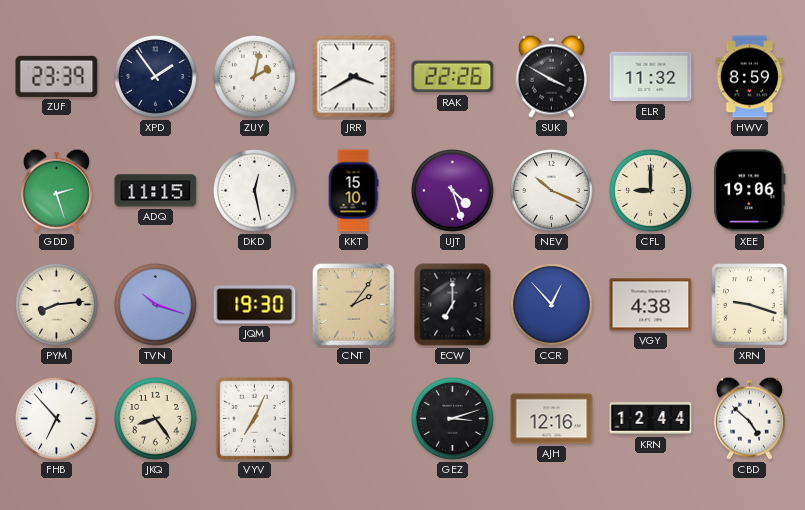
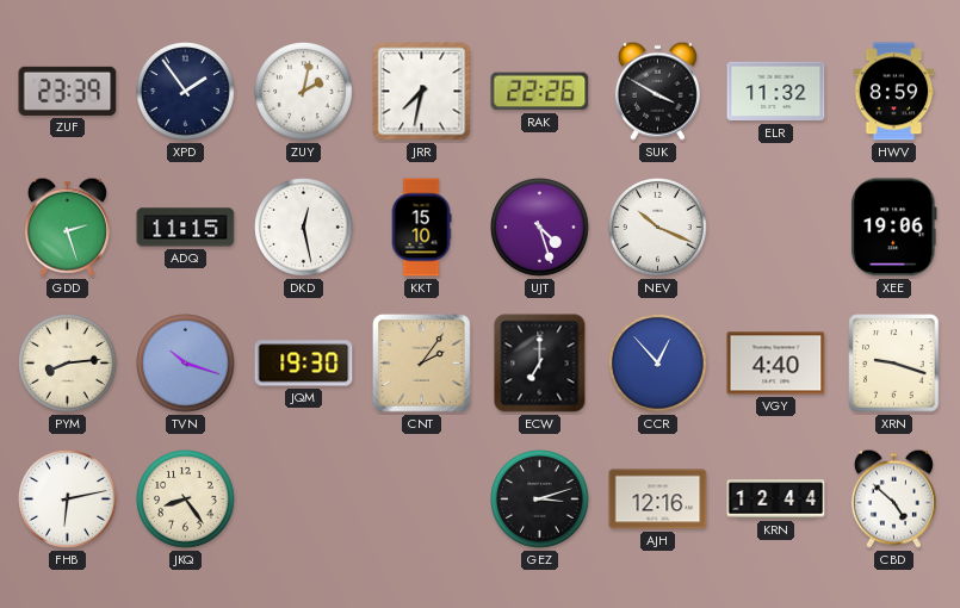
JRR: 3:40 -> 7:32
CFL: 9:00 -> none
VGY: 4:38 -> 4:40
FHB: 6:53 -> 6:13
VYV: 7:04 -> none
